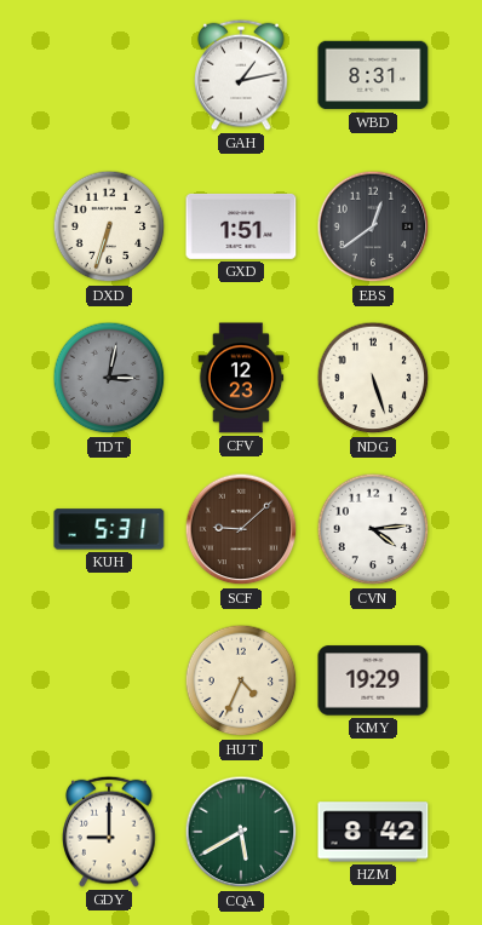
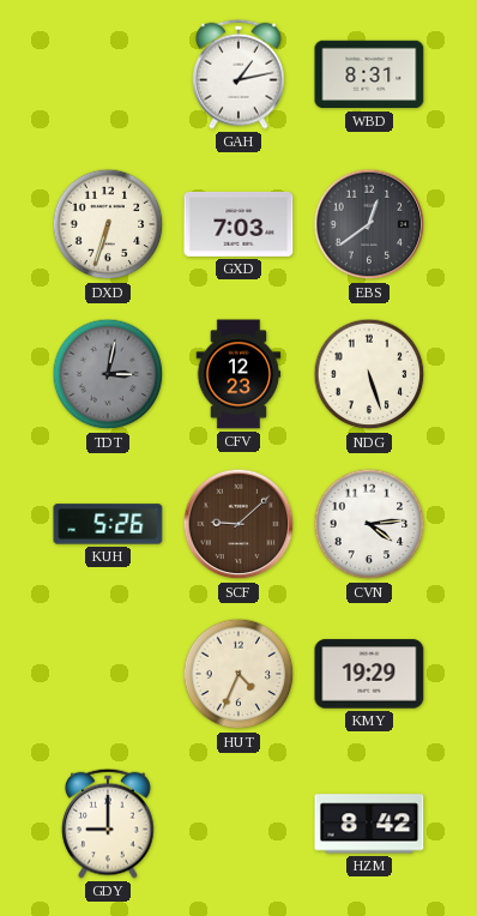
GXD: 1:51 -> 7:03
KUH: 5:31 -> 5:26
CQA: 5:40 -> none
